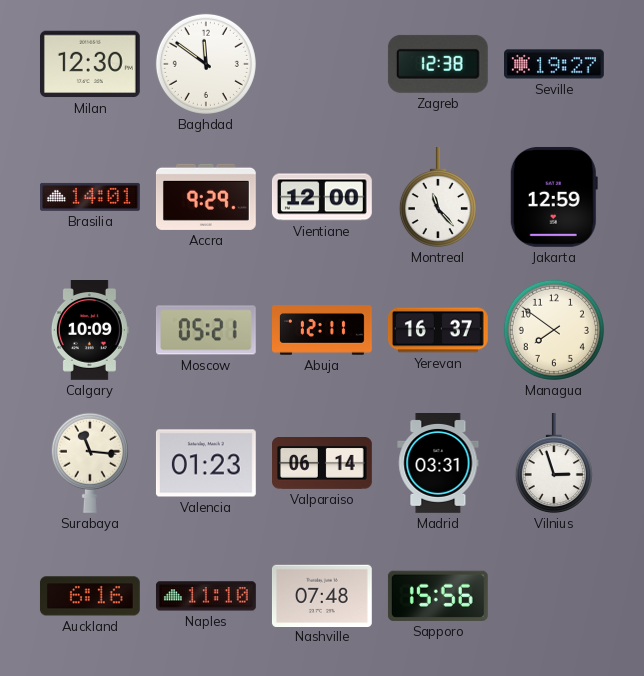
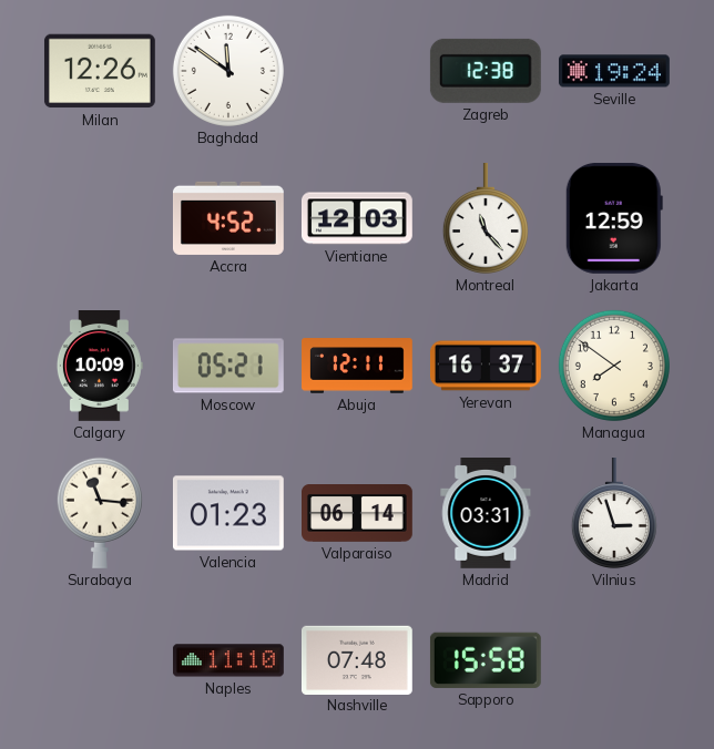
Milan: 12:30 -> 12:26
Seville: 19:27 -> 19:24
Brasilia: 14:01 -> none
Accra: 9:29 -> 4:52
Vientiane: 12:00 -> 12:03
Auckland: 6:16 -> none
Sapporo: 15:56 -> 15:58
